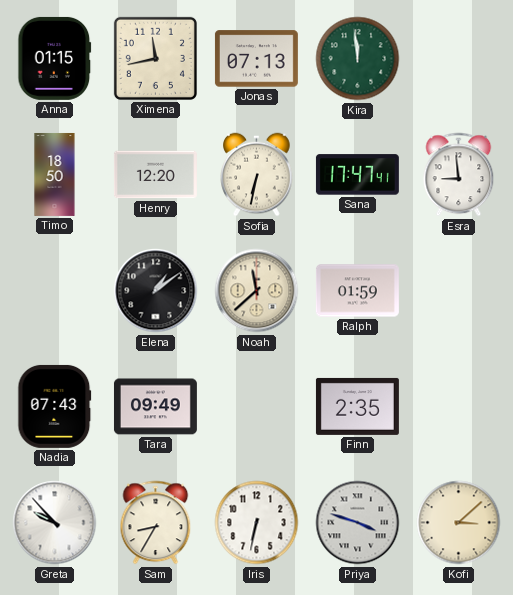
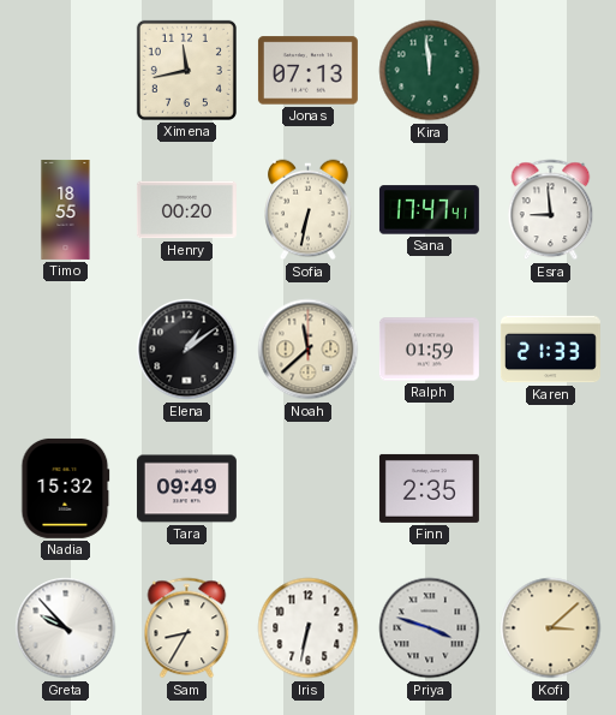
Anna: 01:15 -> none
Timo: 18:50 -> 18:55
Henry: 12:20 -> 00:20
Karen: none -> 21:33
Nadia: 07:43 -> 15:32
